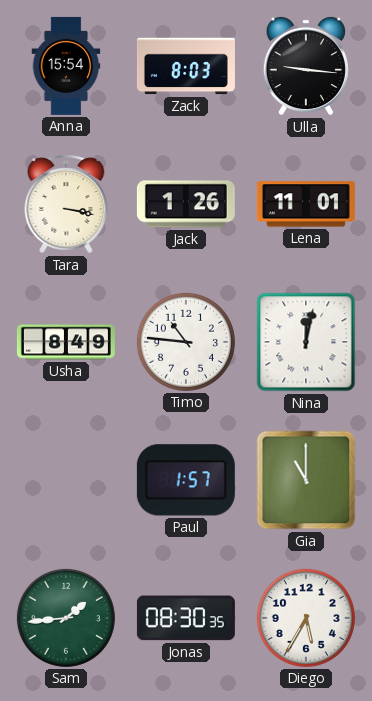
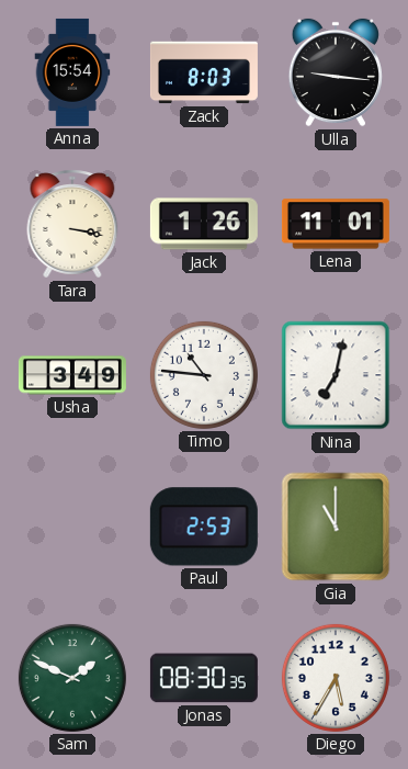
Usha: 8:49 -> 3:49
Nina: 12:02 -> 7:02
Paul: 1:57 -> 2:53
Sam: 1:44 -> 1:49
